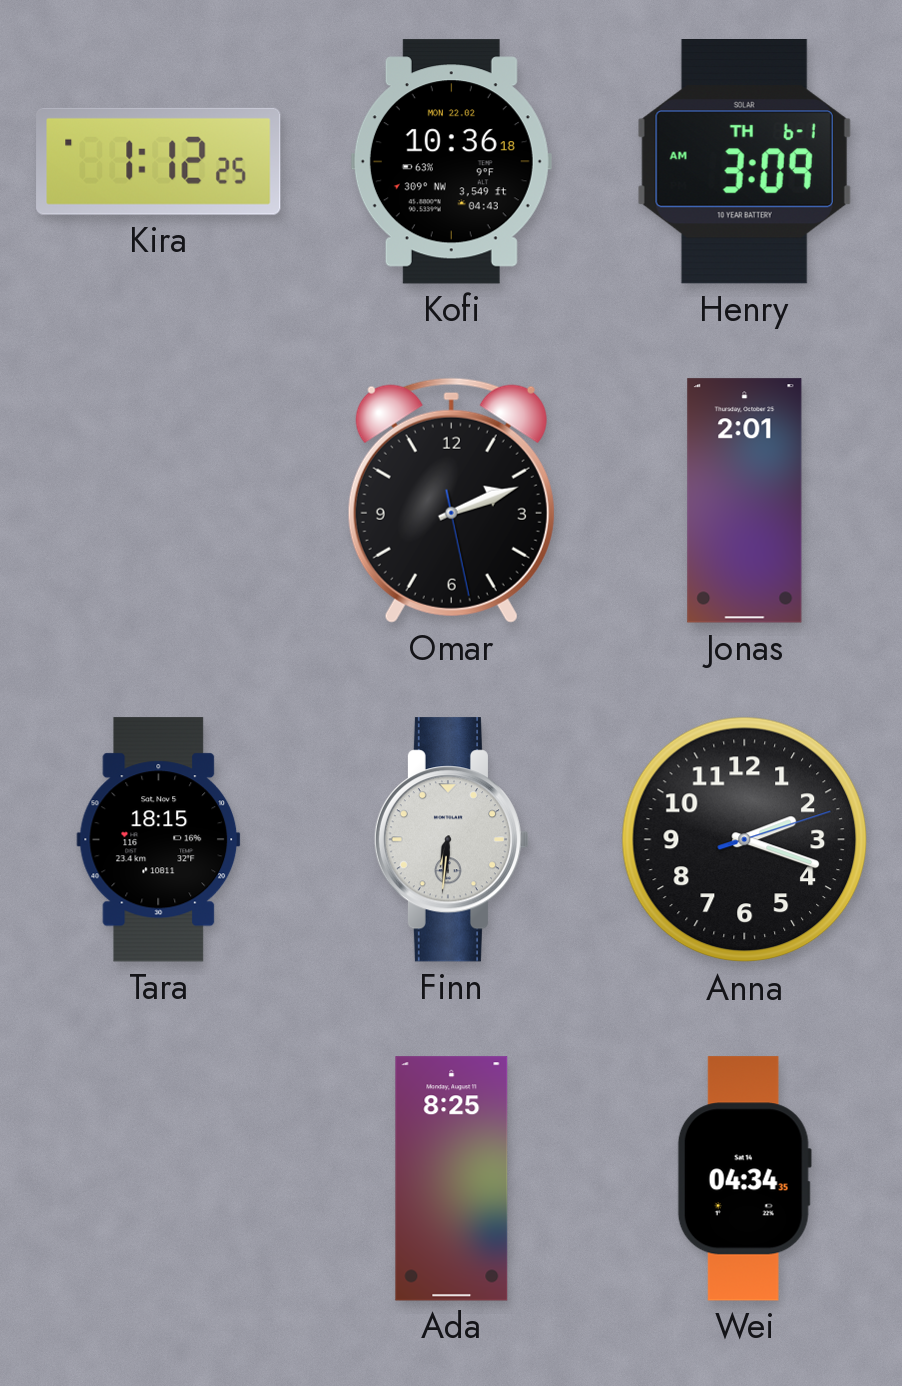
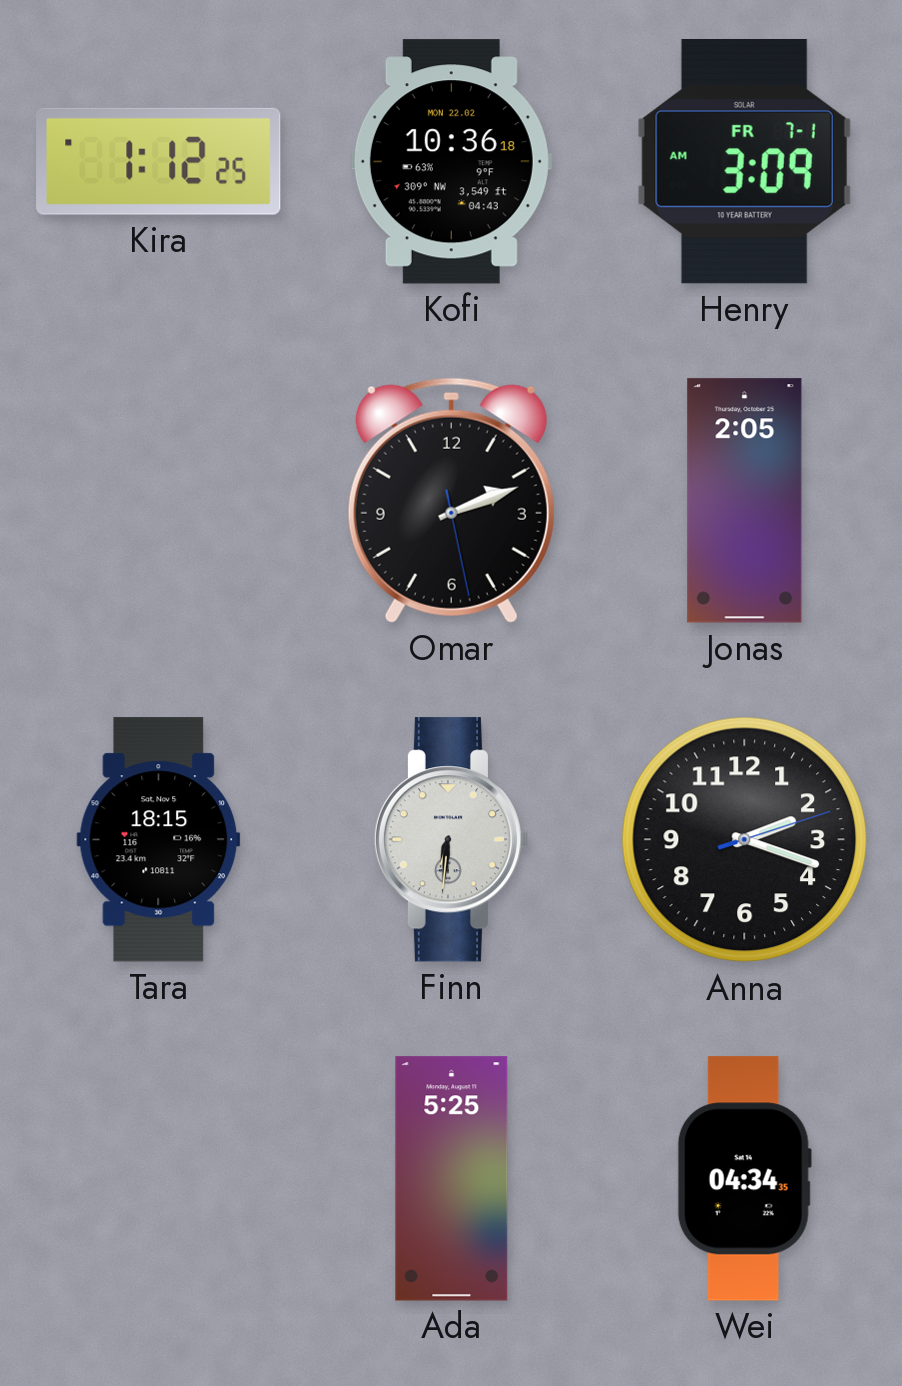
Henry date: TH 6-1 -> FR 7-1
Jonas: 2:01 -> 2:05
Ada: 8:25 -> 5:25
